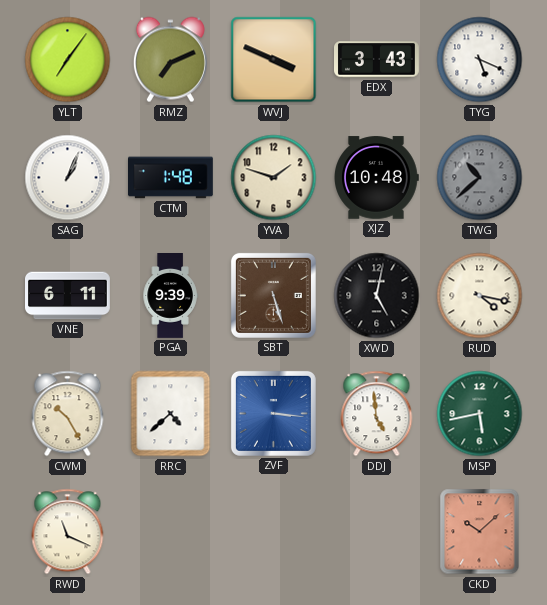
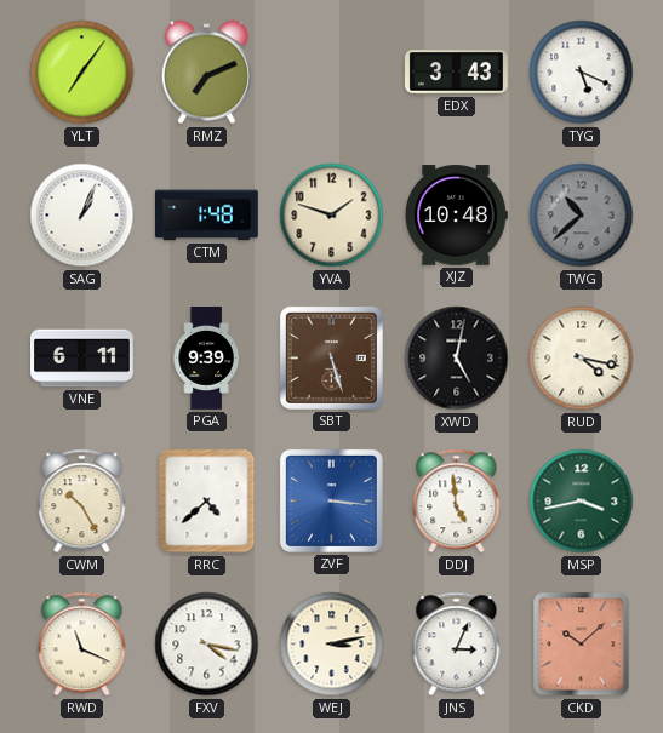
WVJ: 3:49 -> none
MSP: 5:43 -> 3:43
FXV: none -> 4:17
WEJ: none -> 3:13
JNS: none -> 3:04
